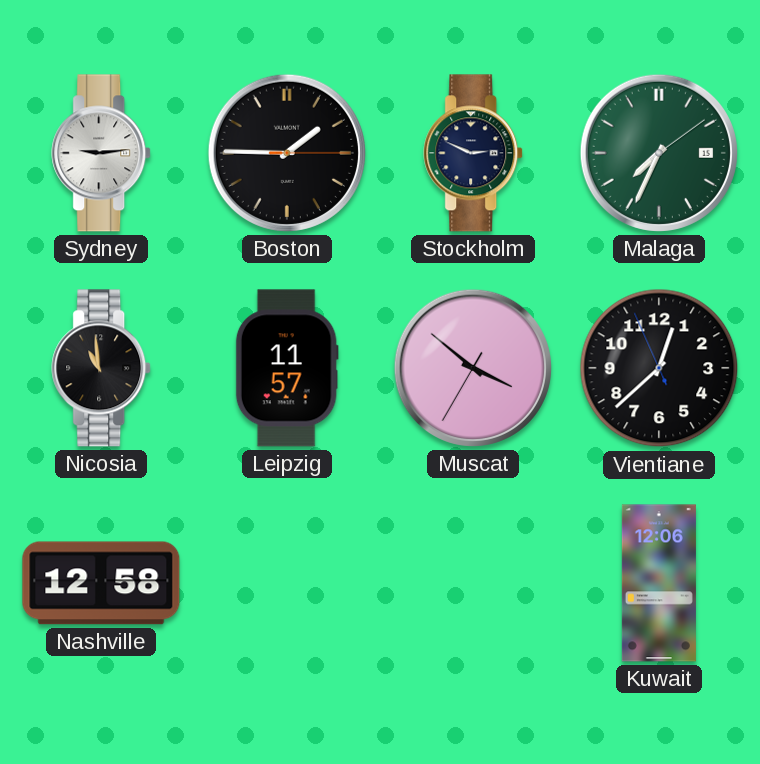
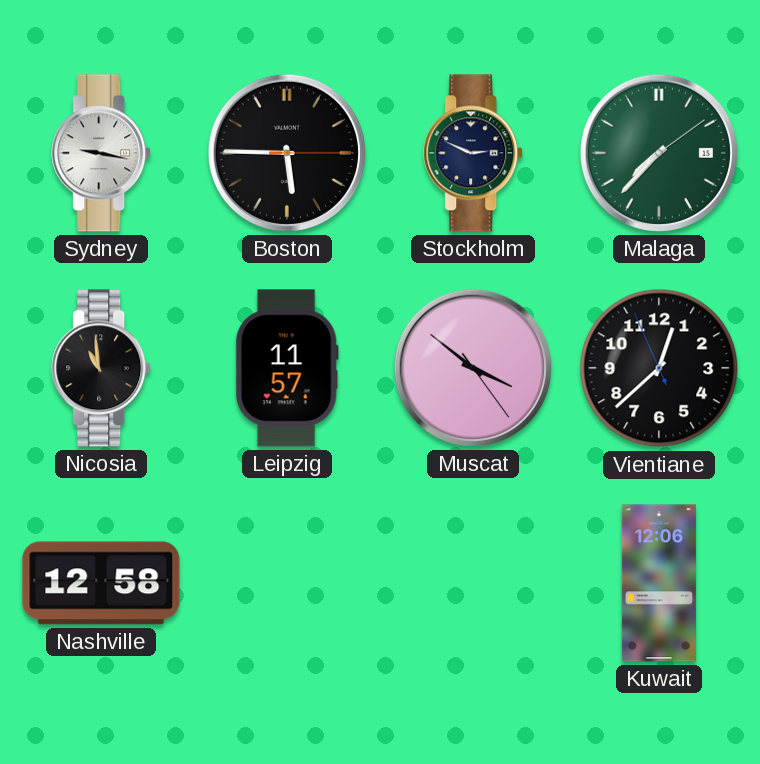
Sydney: 9:14 -> 9:17
Boston: 1:45 -> 5:45
Malaga: 7:34 -> 7:37
Muscat: 3:51:35 -> 3:51:24
